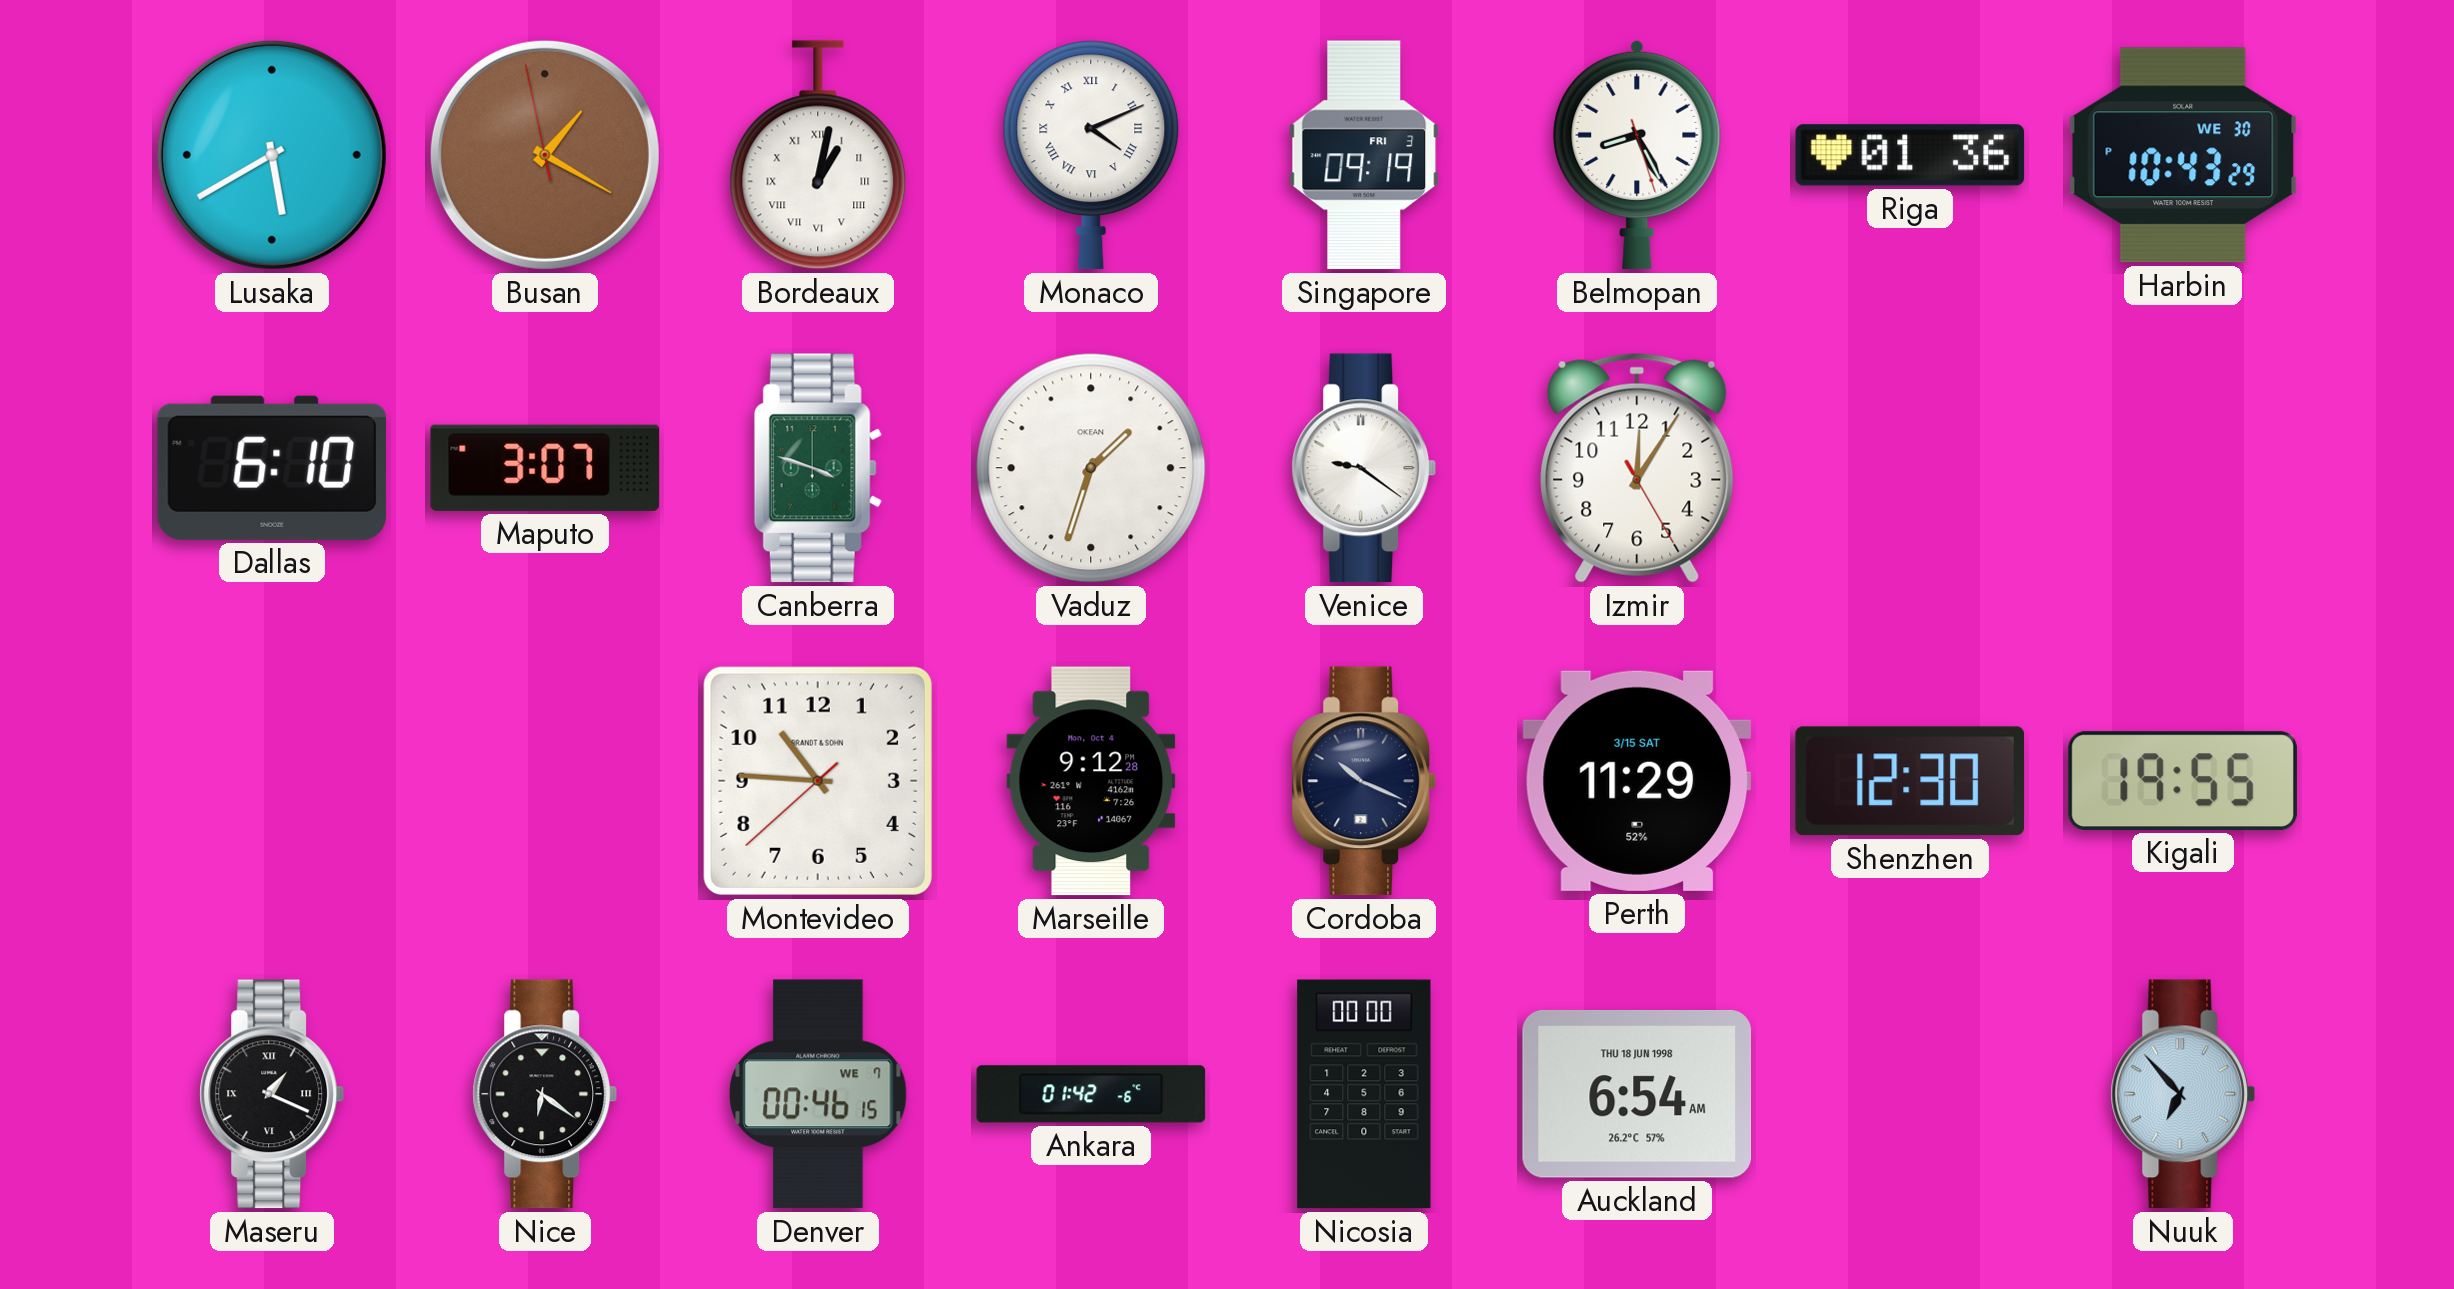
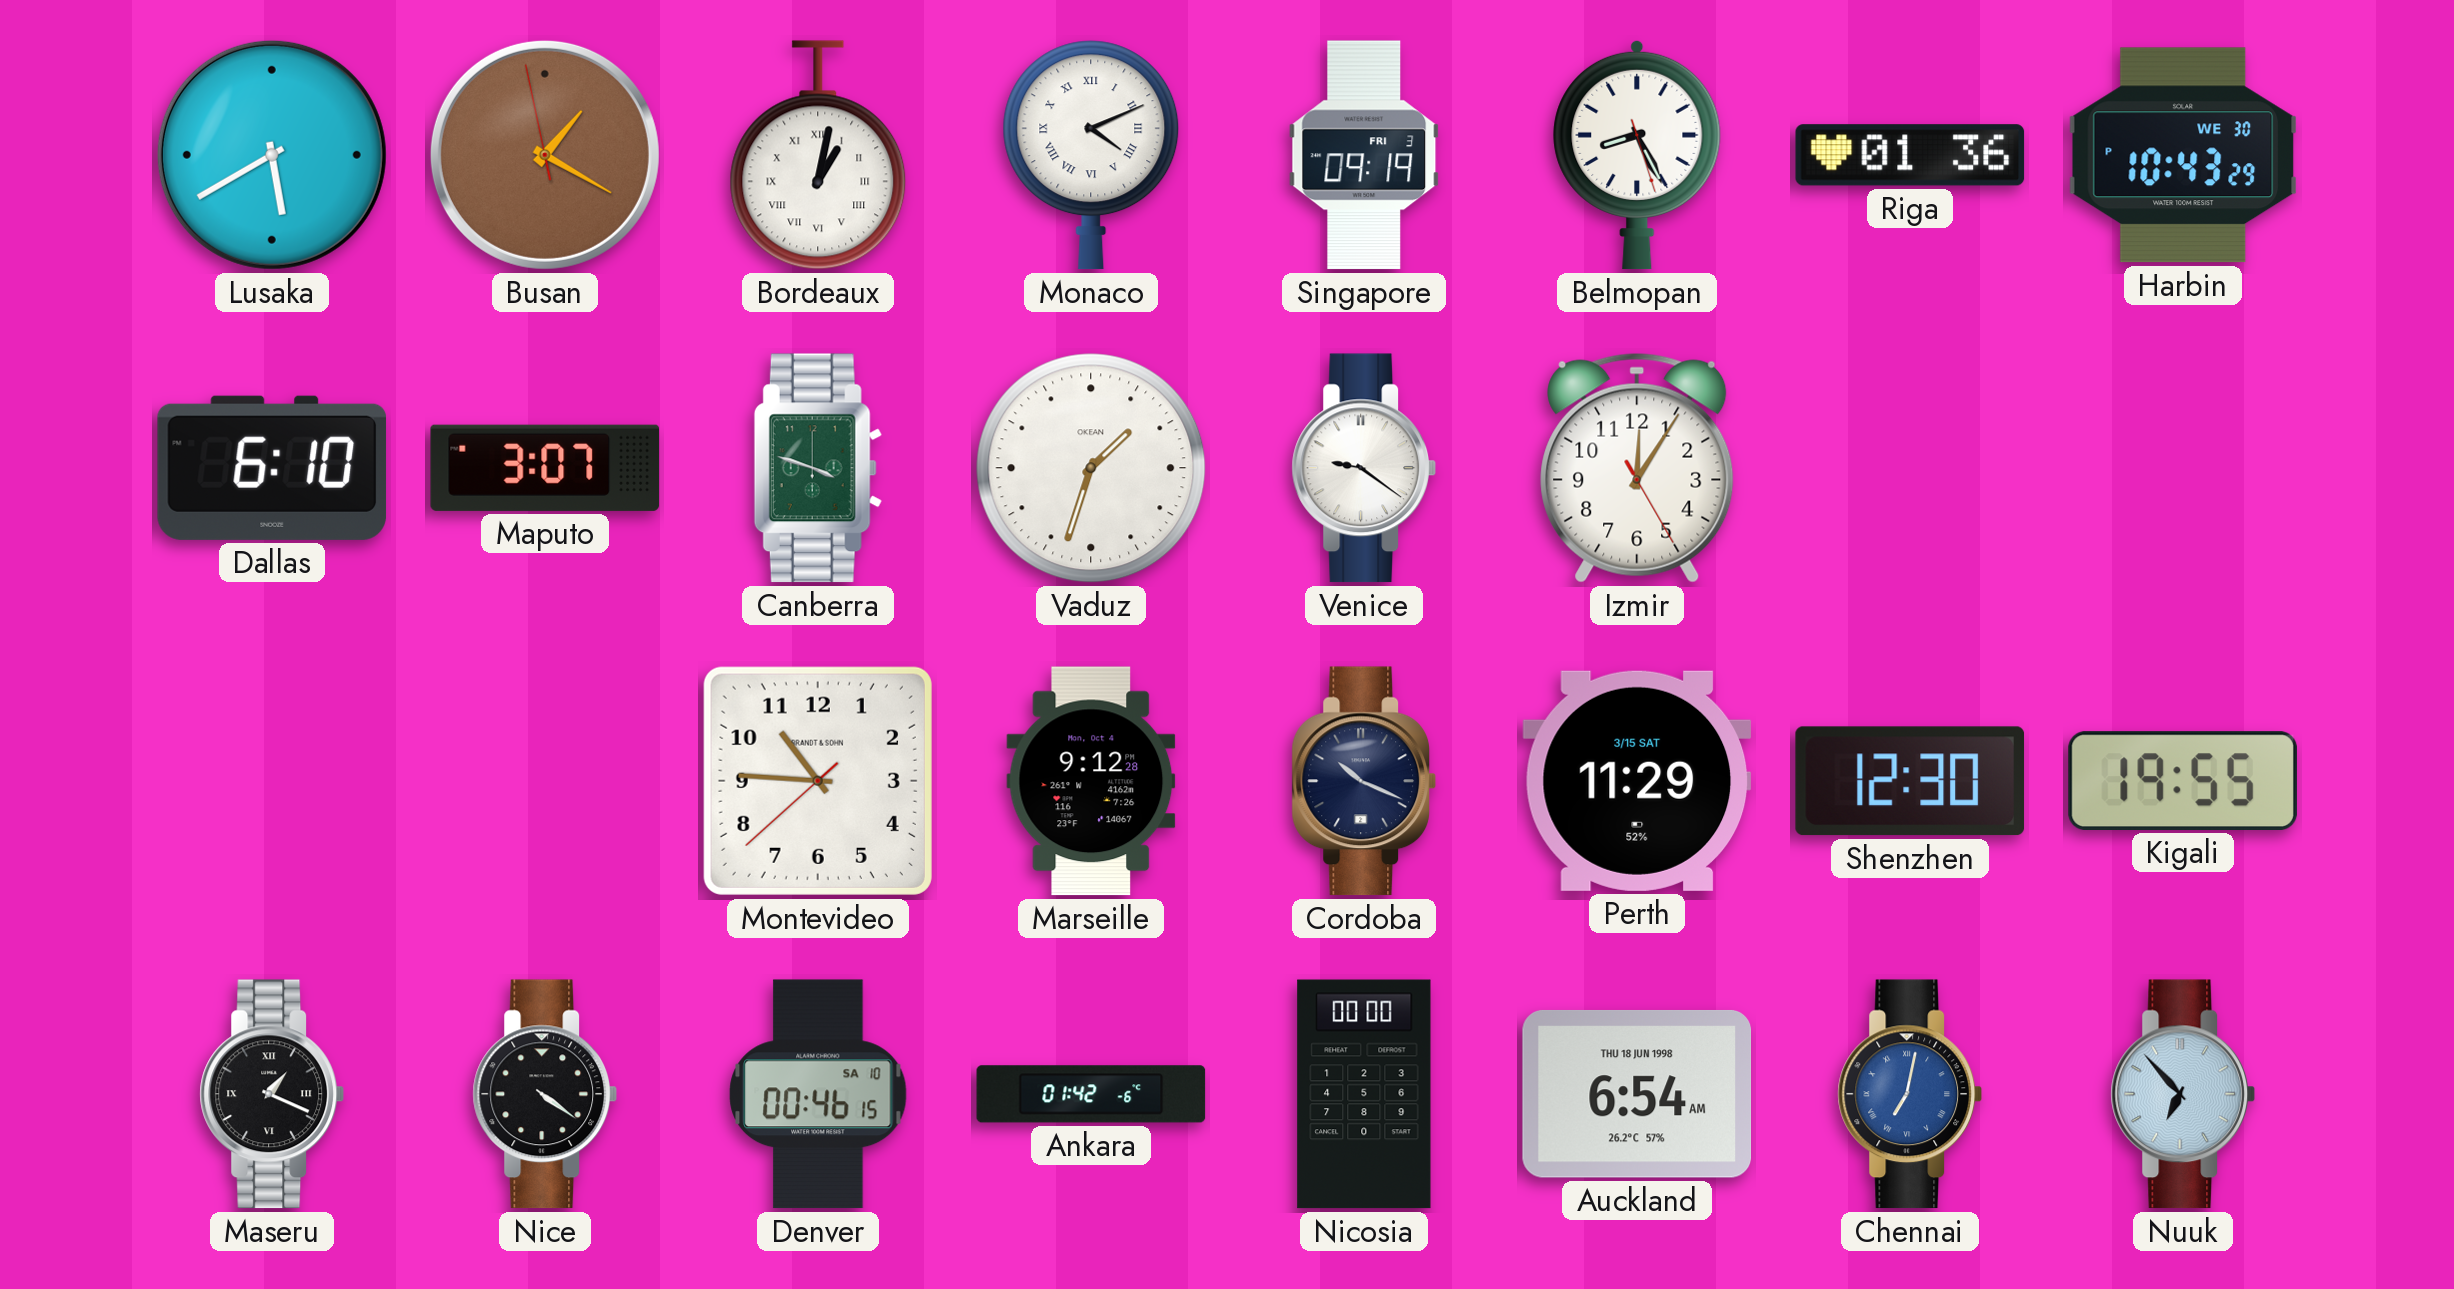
Nice: 6:21 -> 4:21
Denver date: WE 7 -> SA 10
Chennai: none -> 7:02
